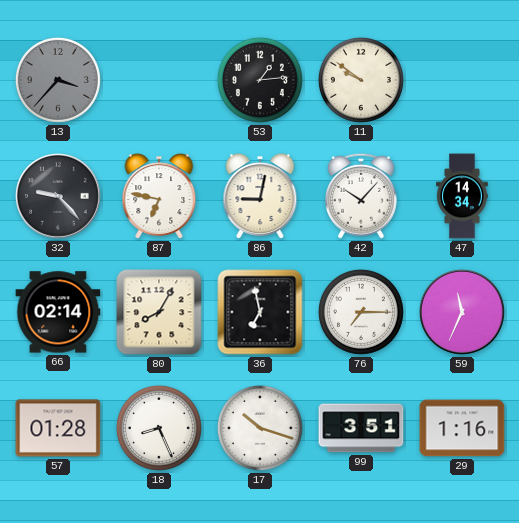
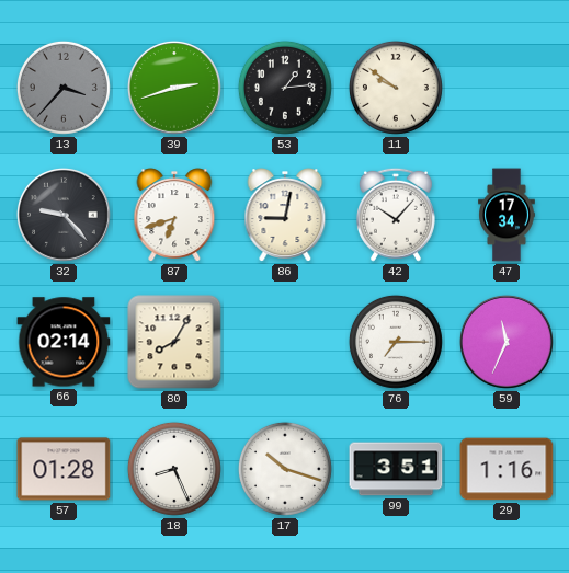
39: none -> 2:42
87: 6:47 -> 6:42
47: 14:34 -> 17:34
36: 6:58 -> none
